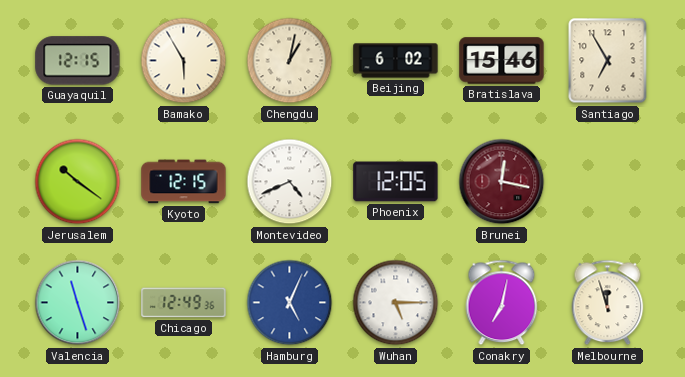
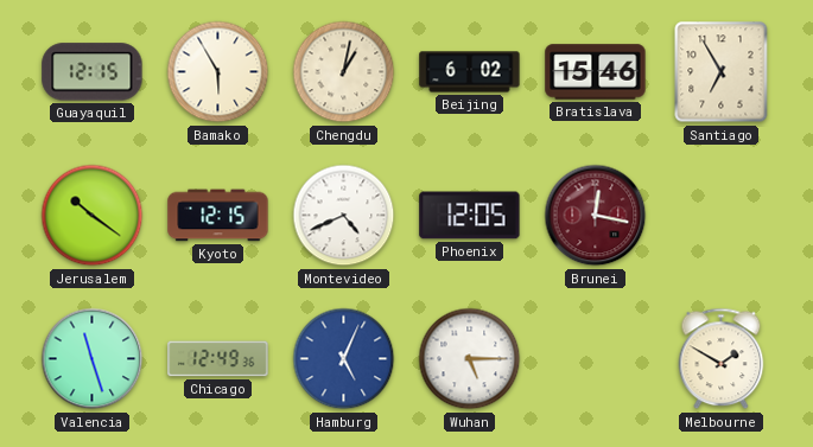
Conakry: 7:02 -> none
Melbourne: 11:57 -> 1:50
